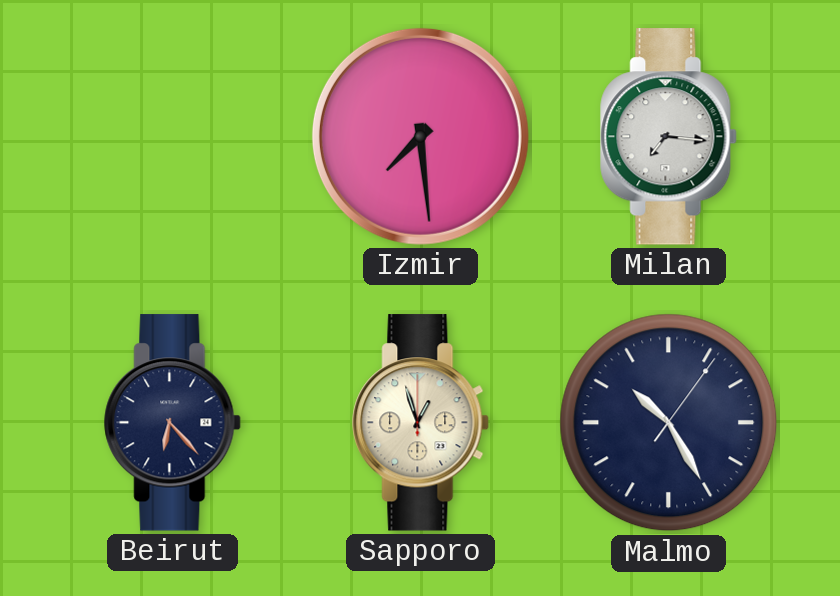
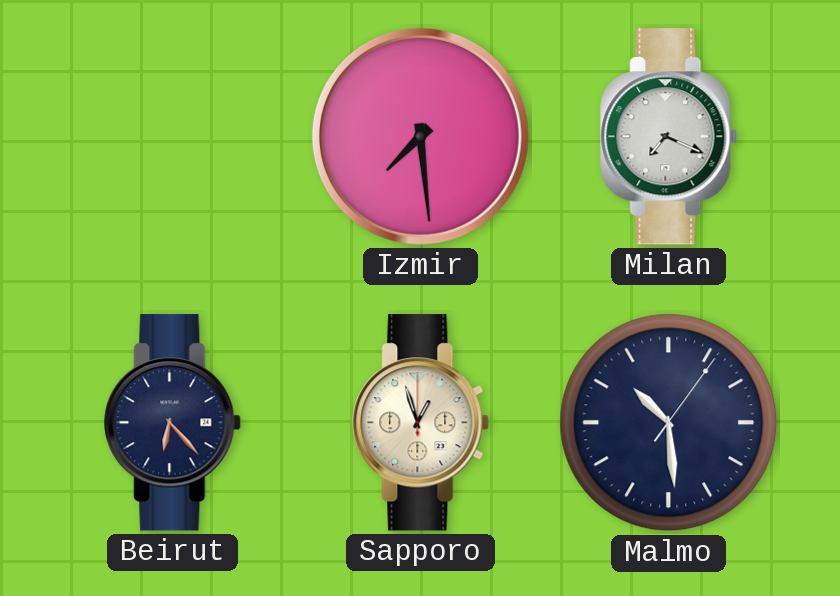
Milan: 7:16 -> 7:19
Malmo: 10:25 -> 10:29
